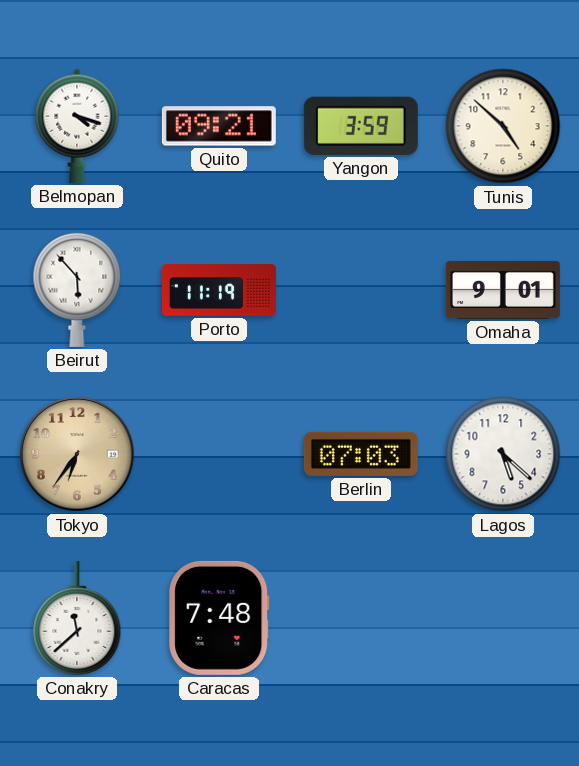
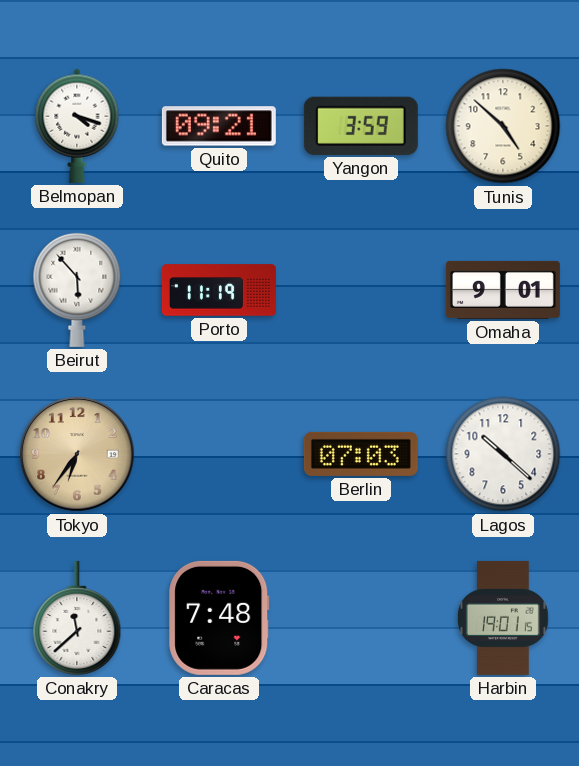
Lagos: 5:22 -> 10:22
Harbin: none -> 19:01
